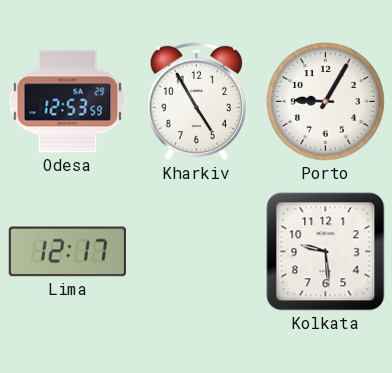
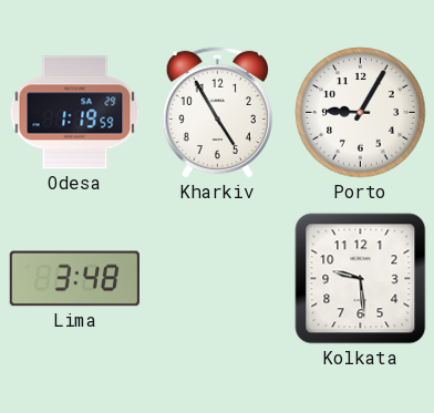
Odesa: 12:53 -> 1:19
Lima: 12:17 -> 3:48
